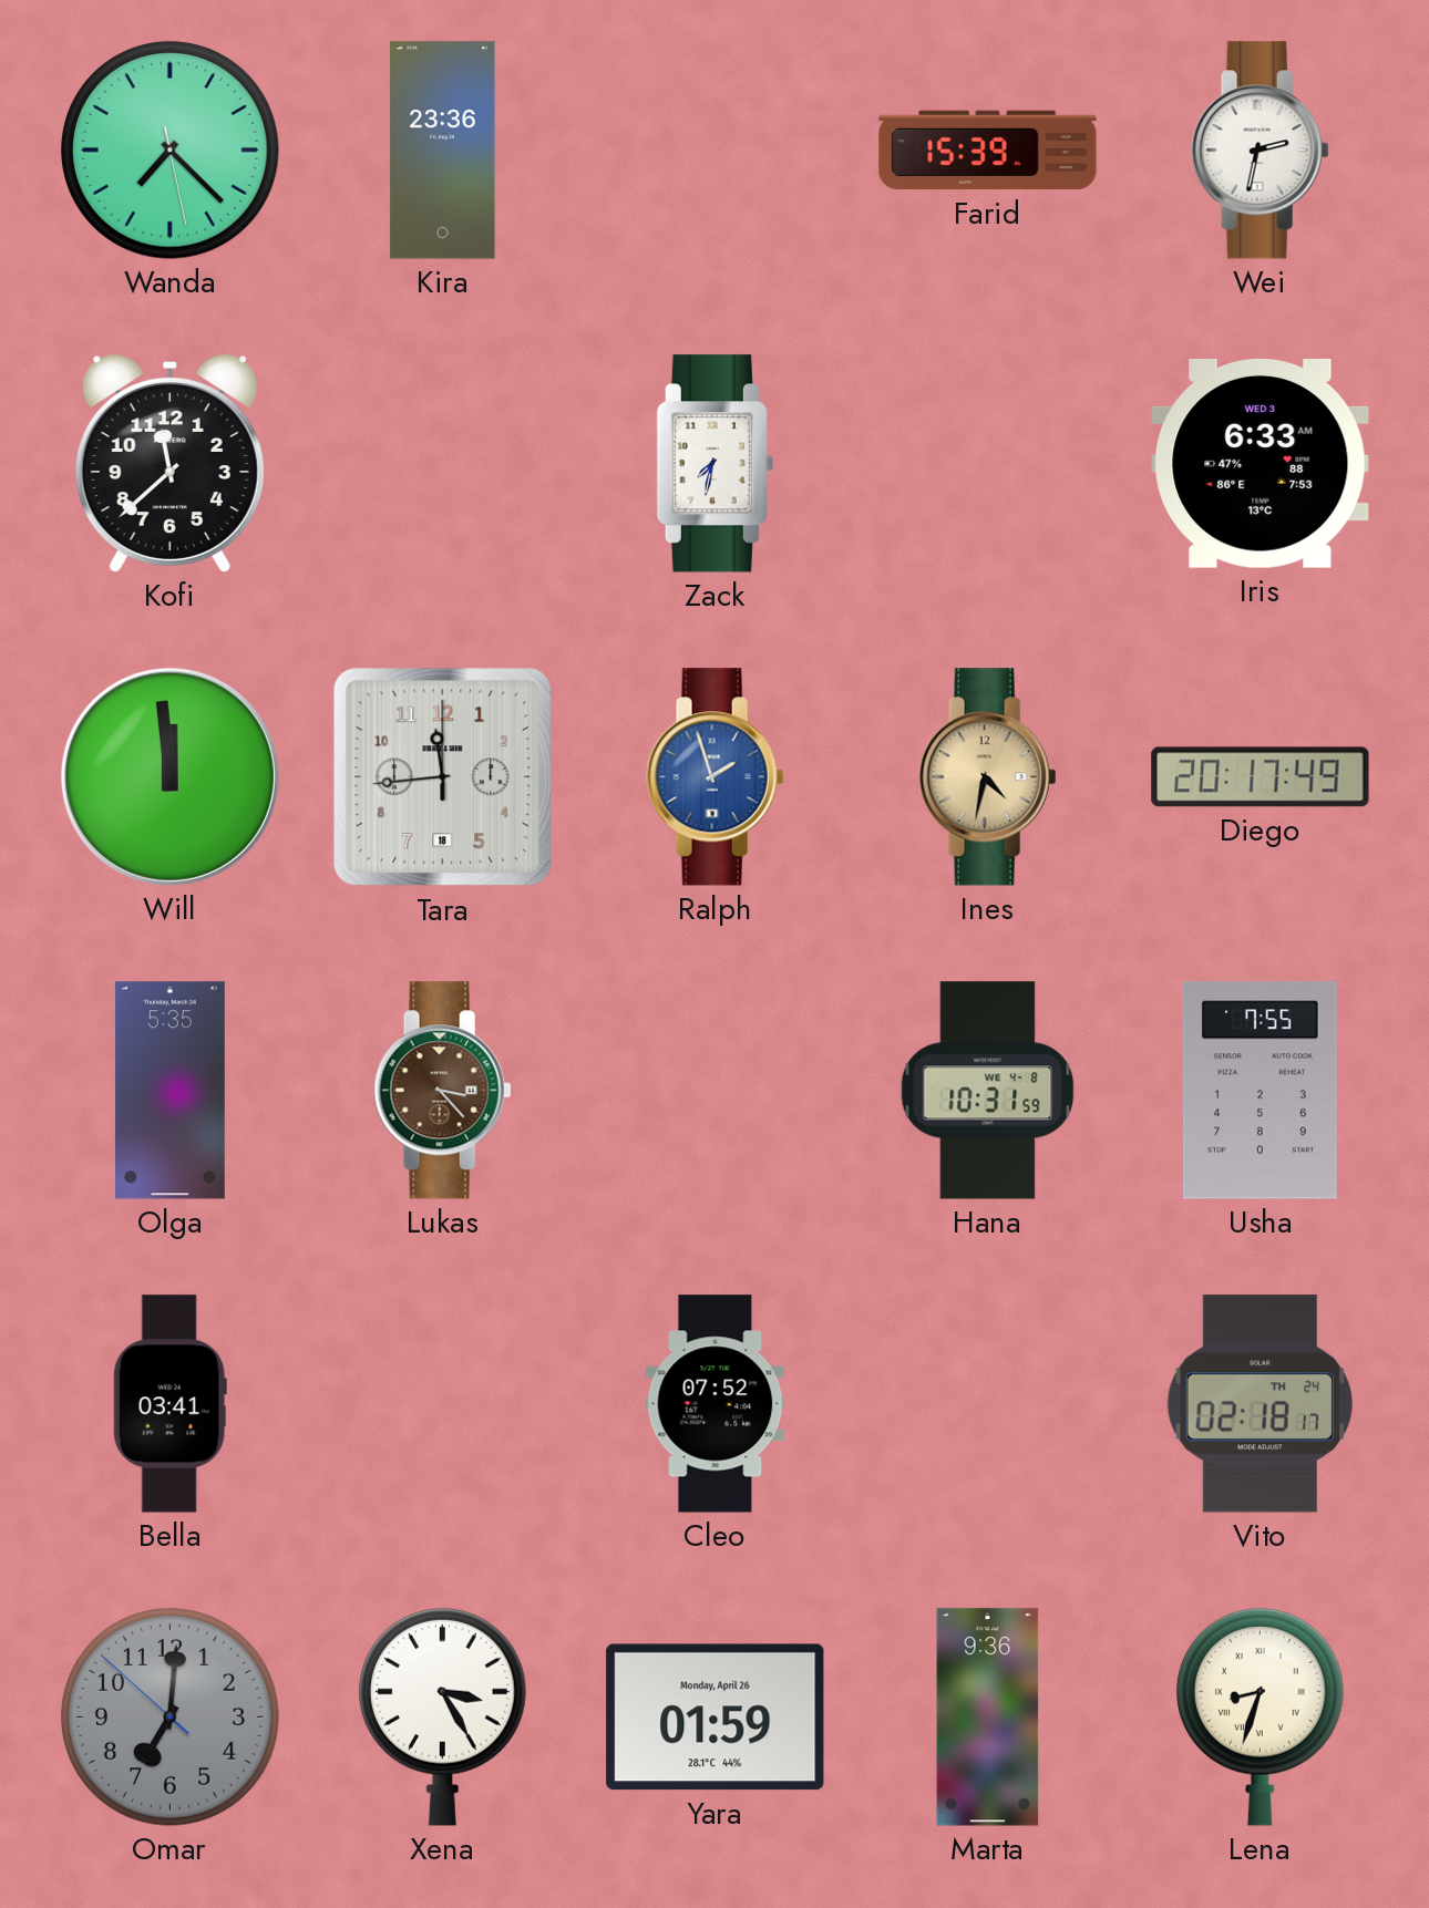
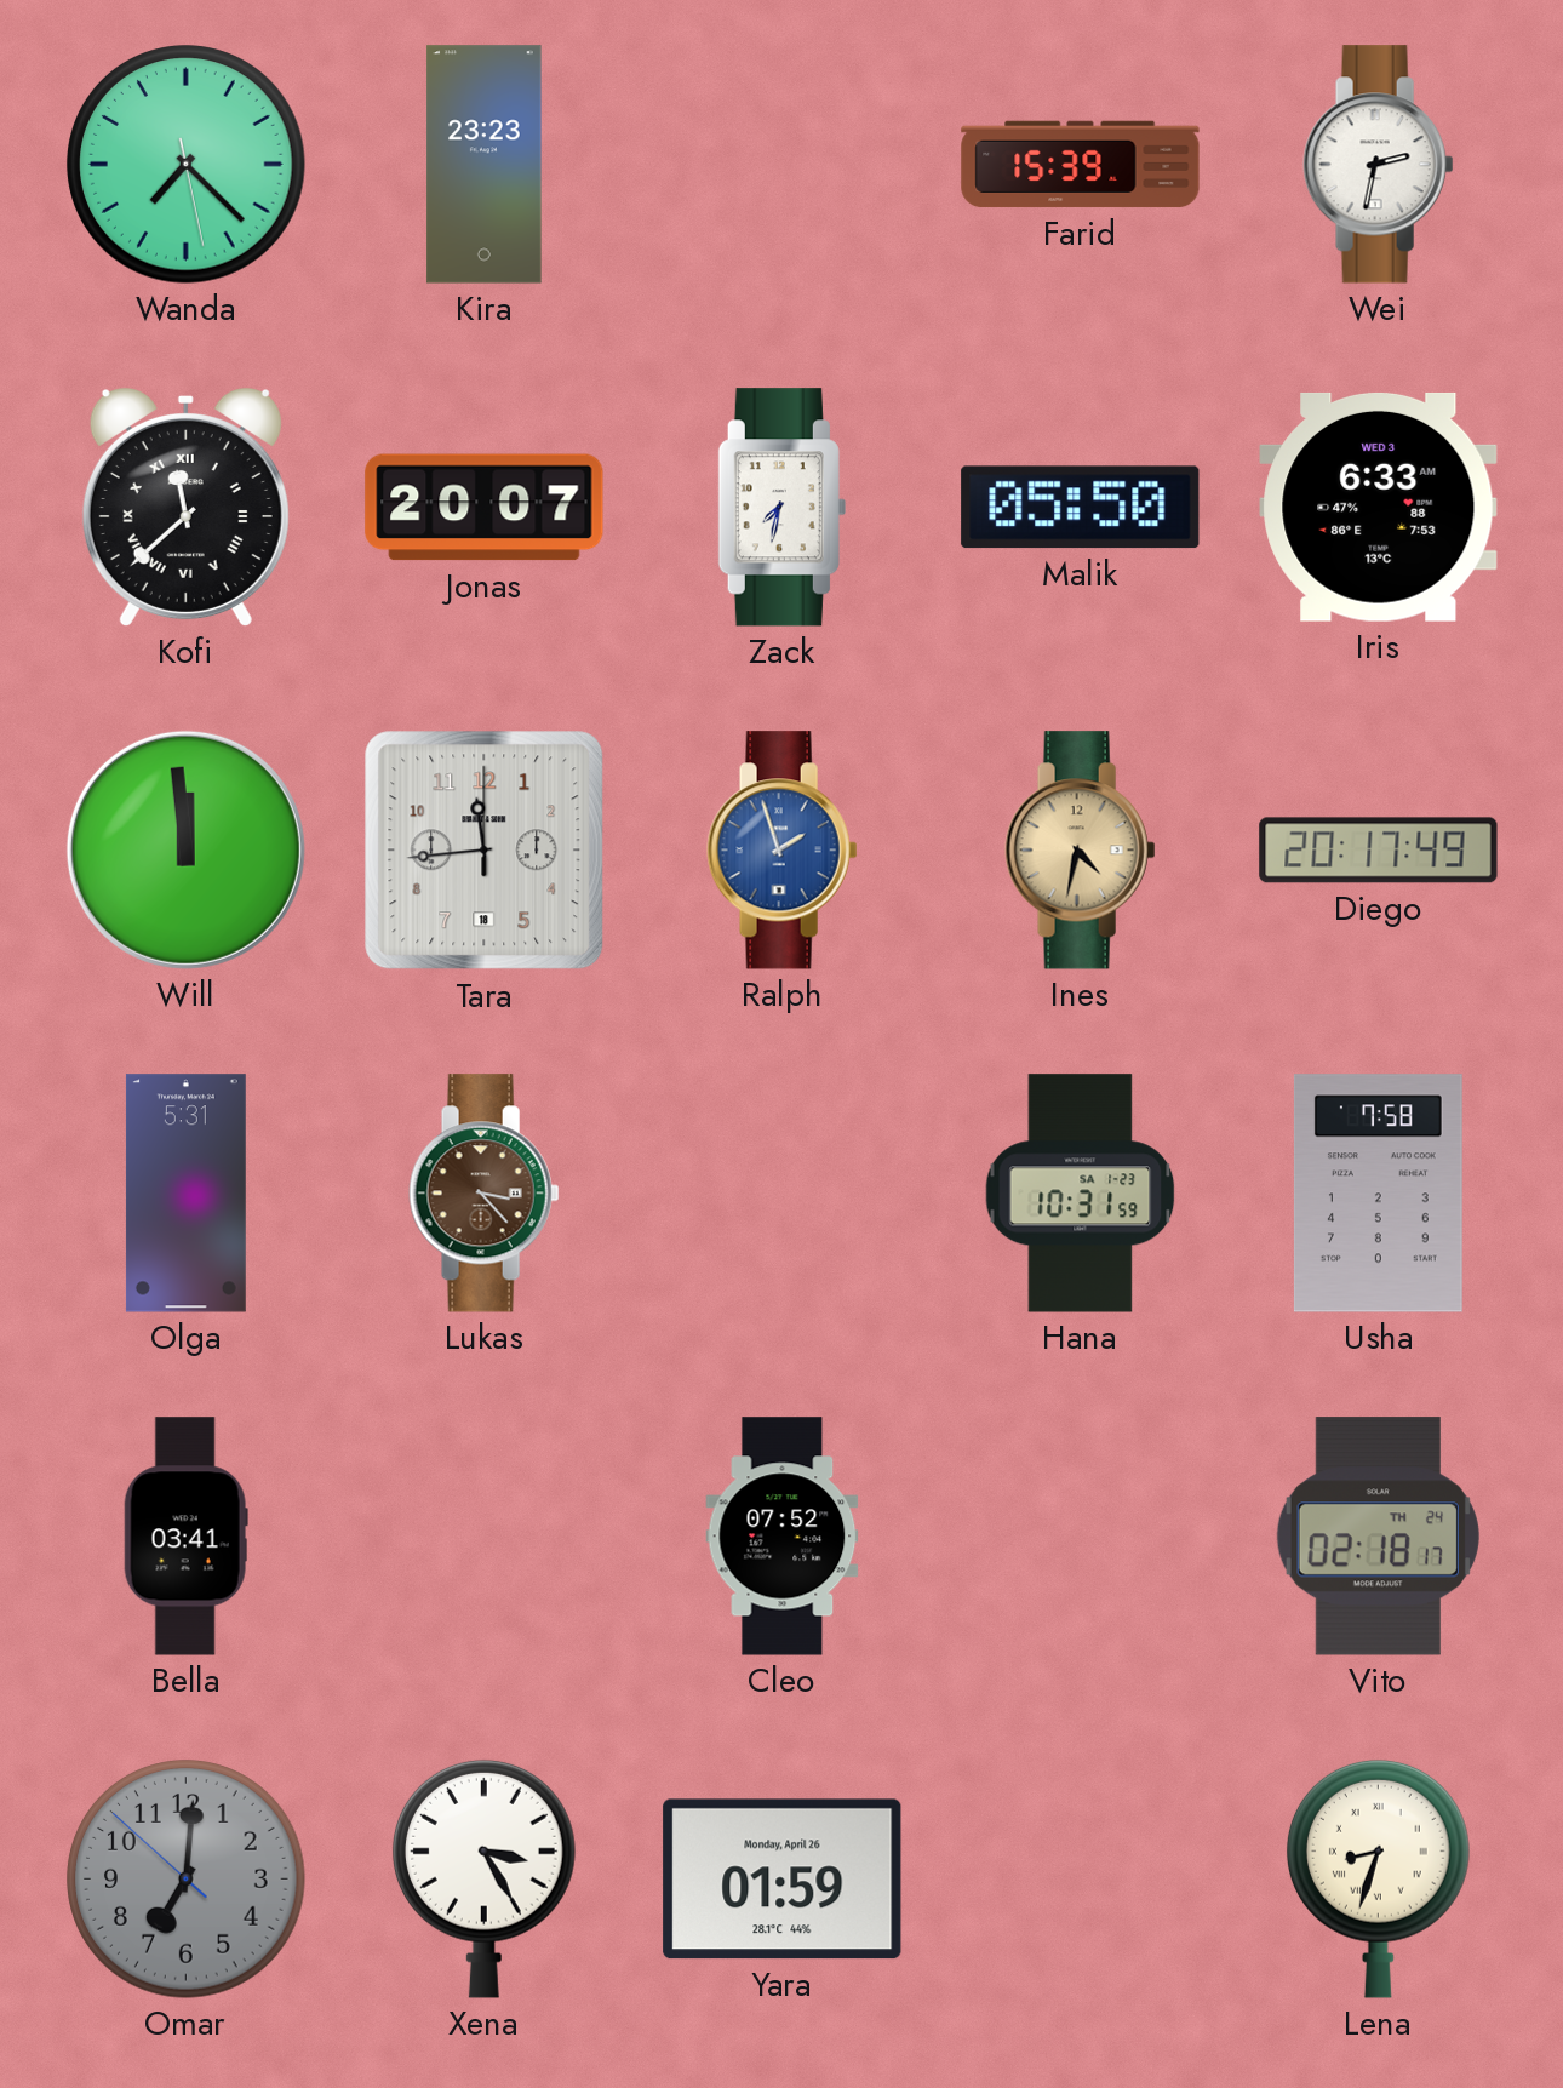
Kira: 23:36 -> 23:23
Kofi numerals: Arabic -> Roman
Jonas: none -> 20:07
Malik: none -> 05:50
Olga: 5:35 -> 5:31
Hana date: WE 4-8 -> SA 1-23
Usha: 7:55 -> 7:58
Marta: 9:36 -> none
